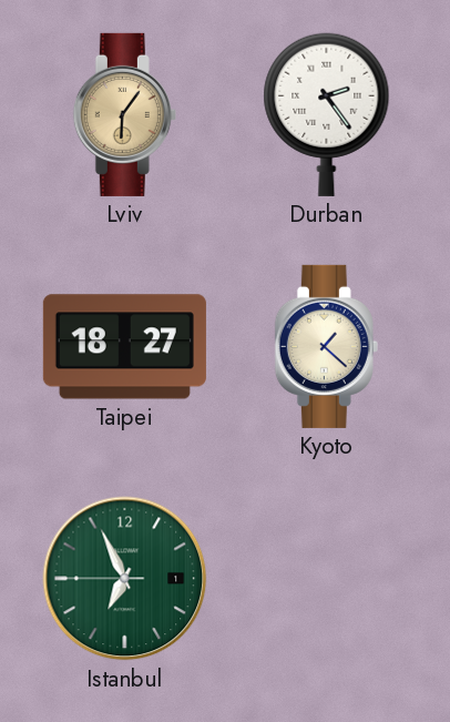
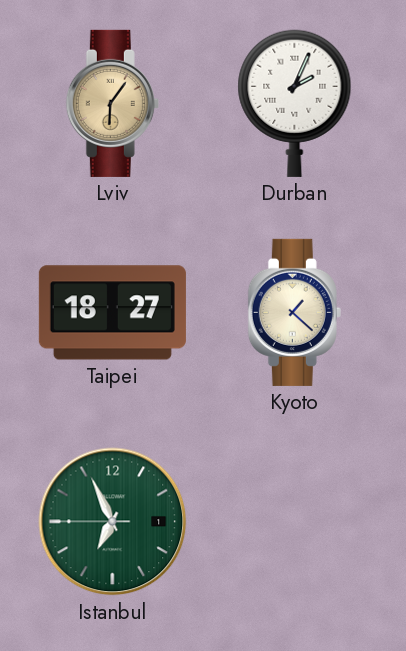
Durban: 2:24 -> 2:04
